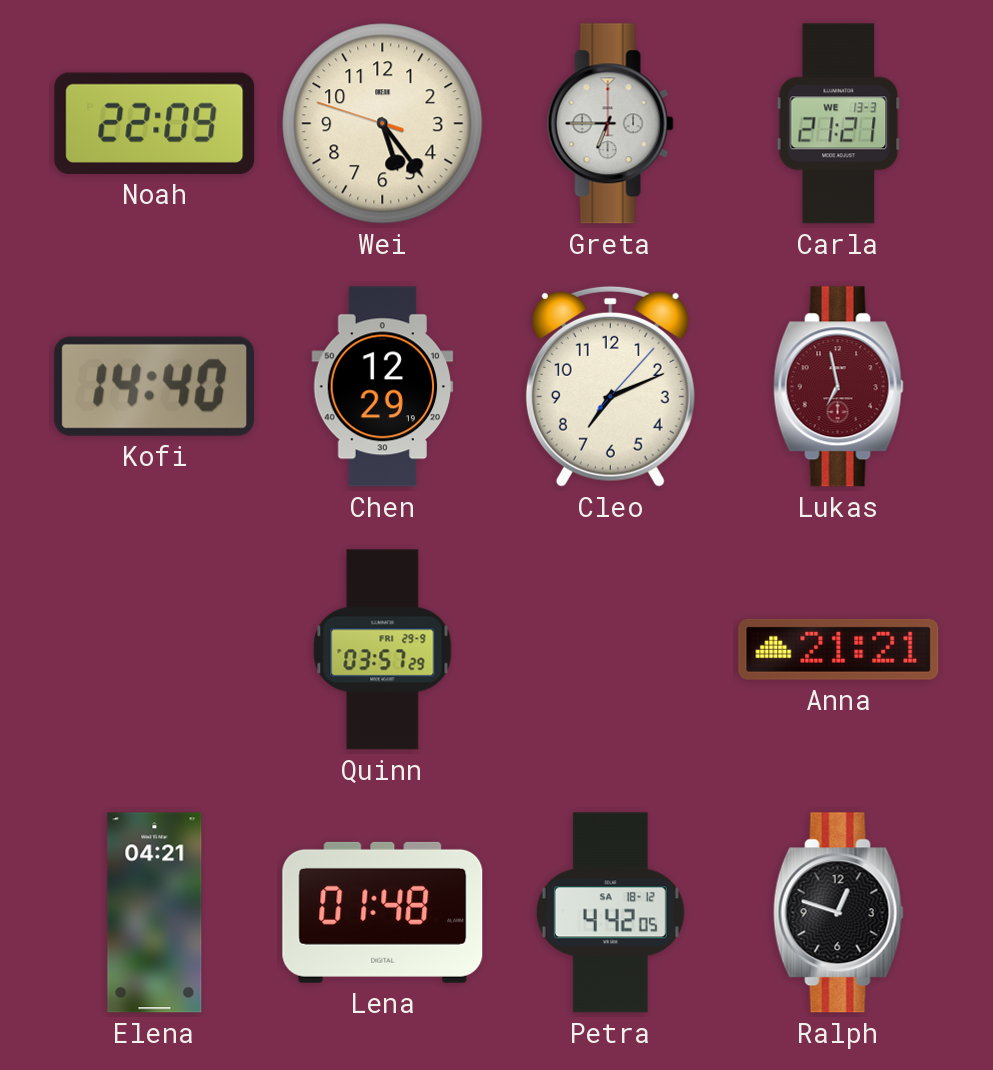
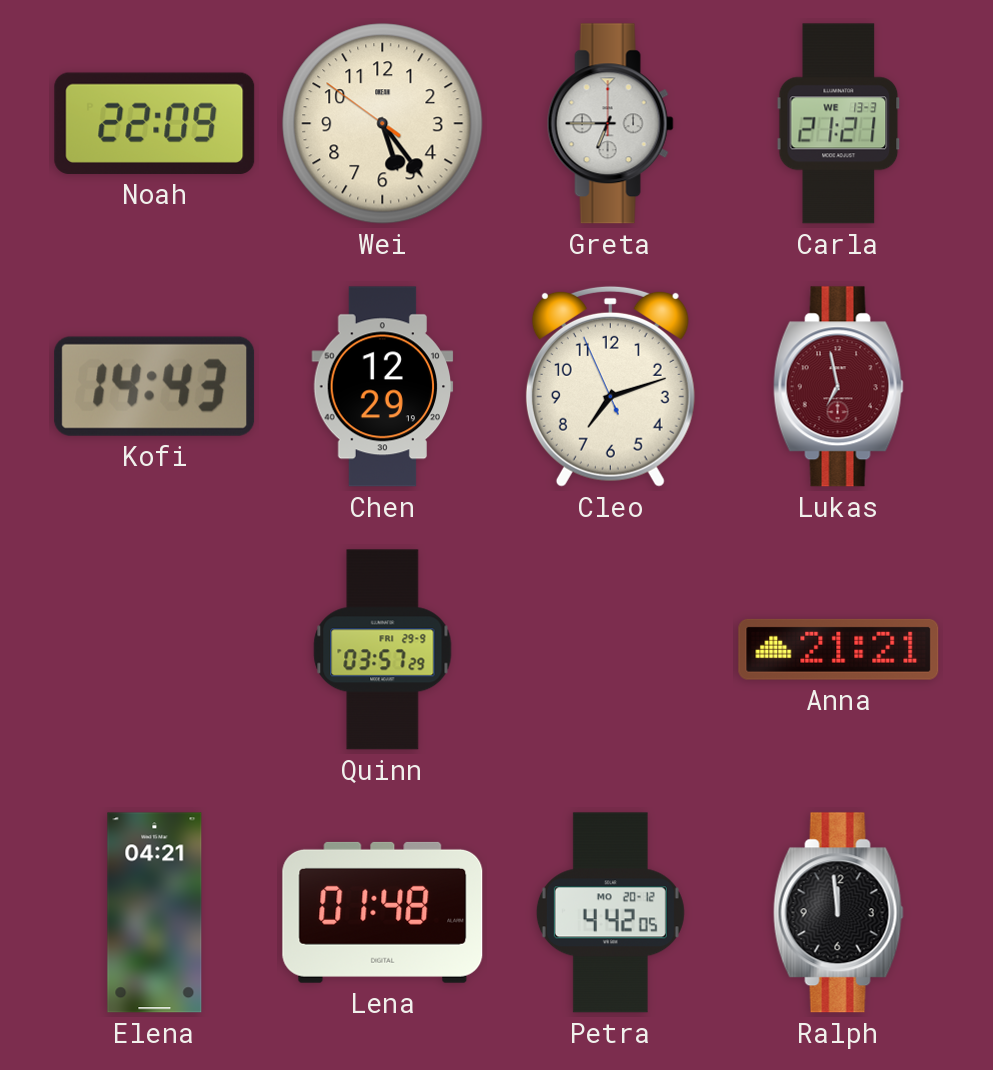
Wei: 5:23:48 -> 5:23:51
Kofi: 14:40 -> 14:43
Cleo: 7:11:07 -> 7:11:56
Petra date: SA 18-12 -> MO 20-12
Ralph: 12:48 -> 11:59
